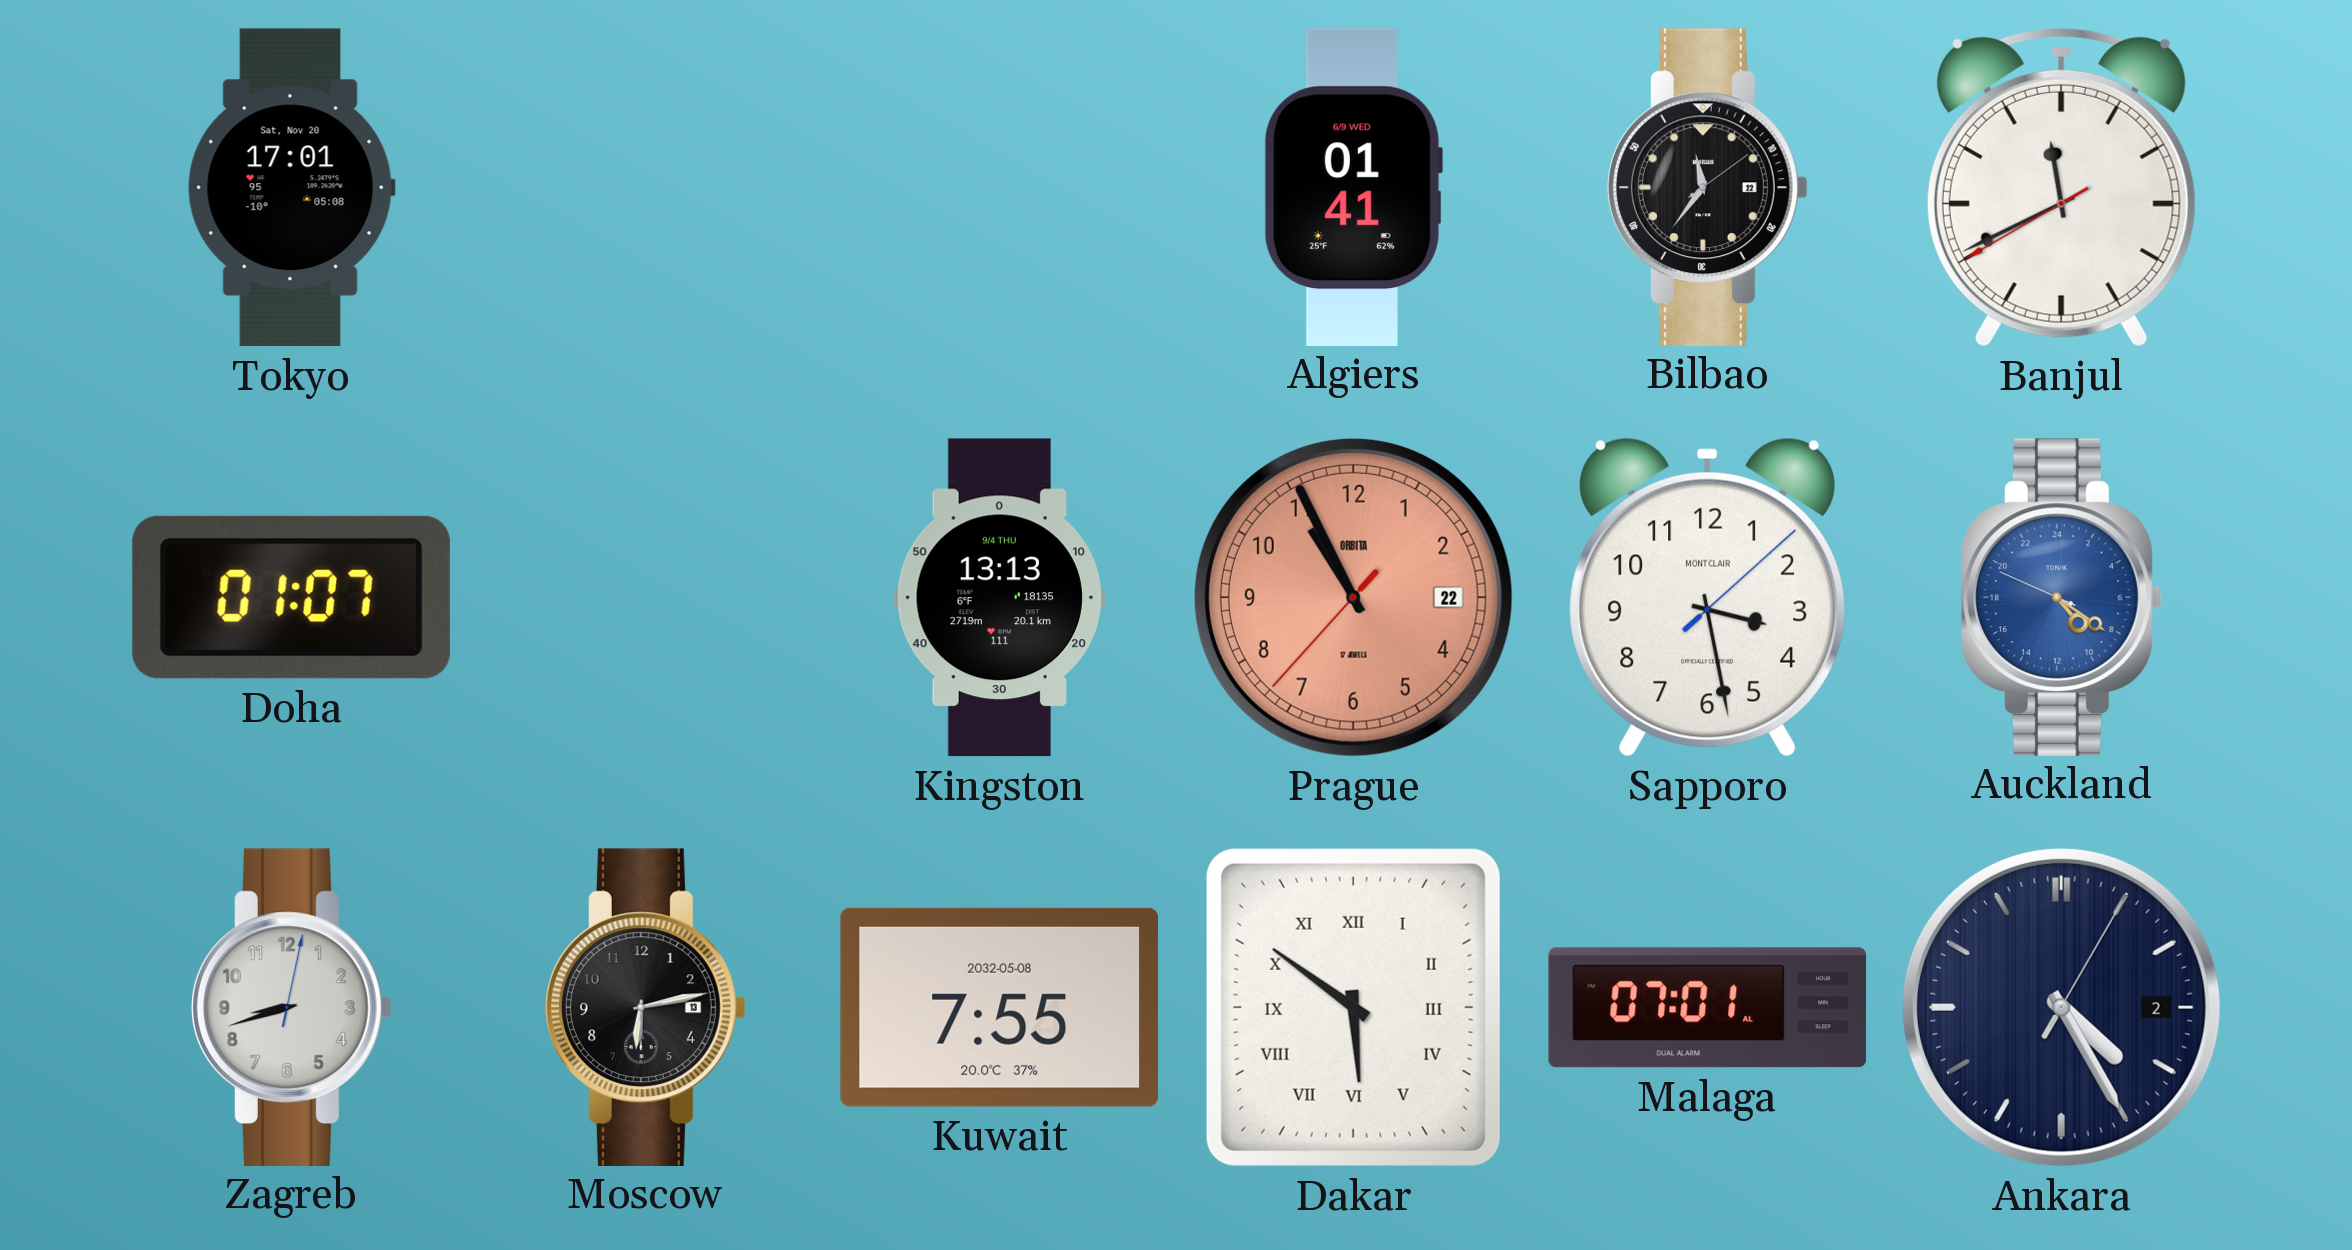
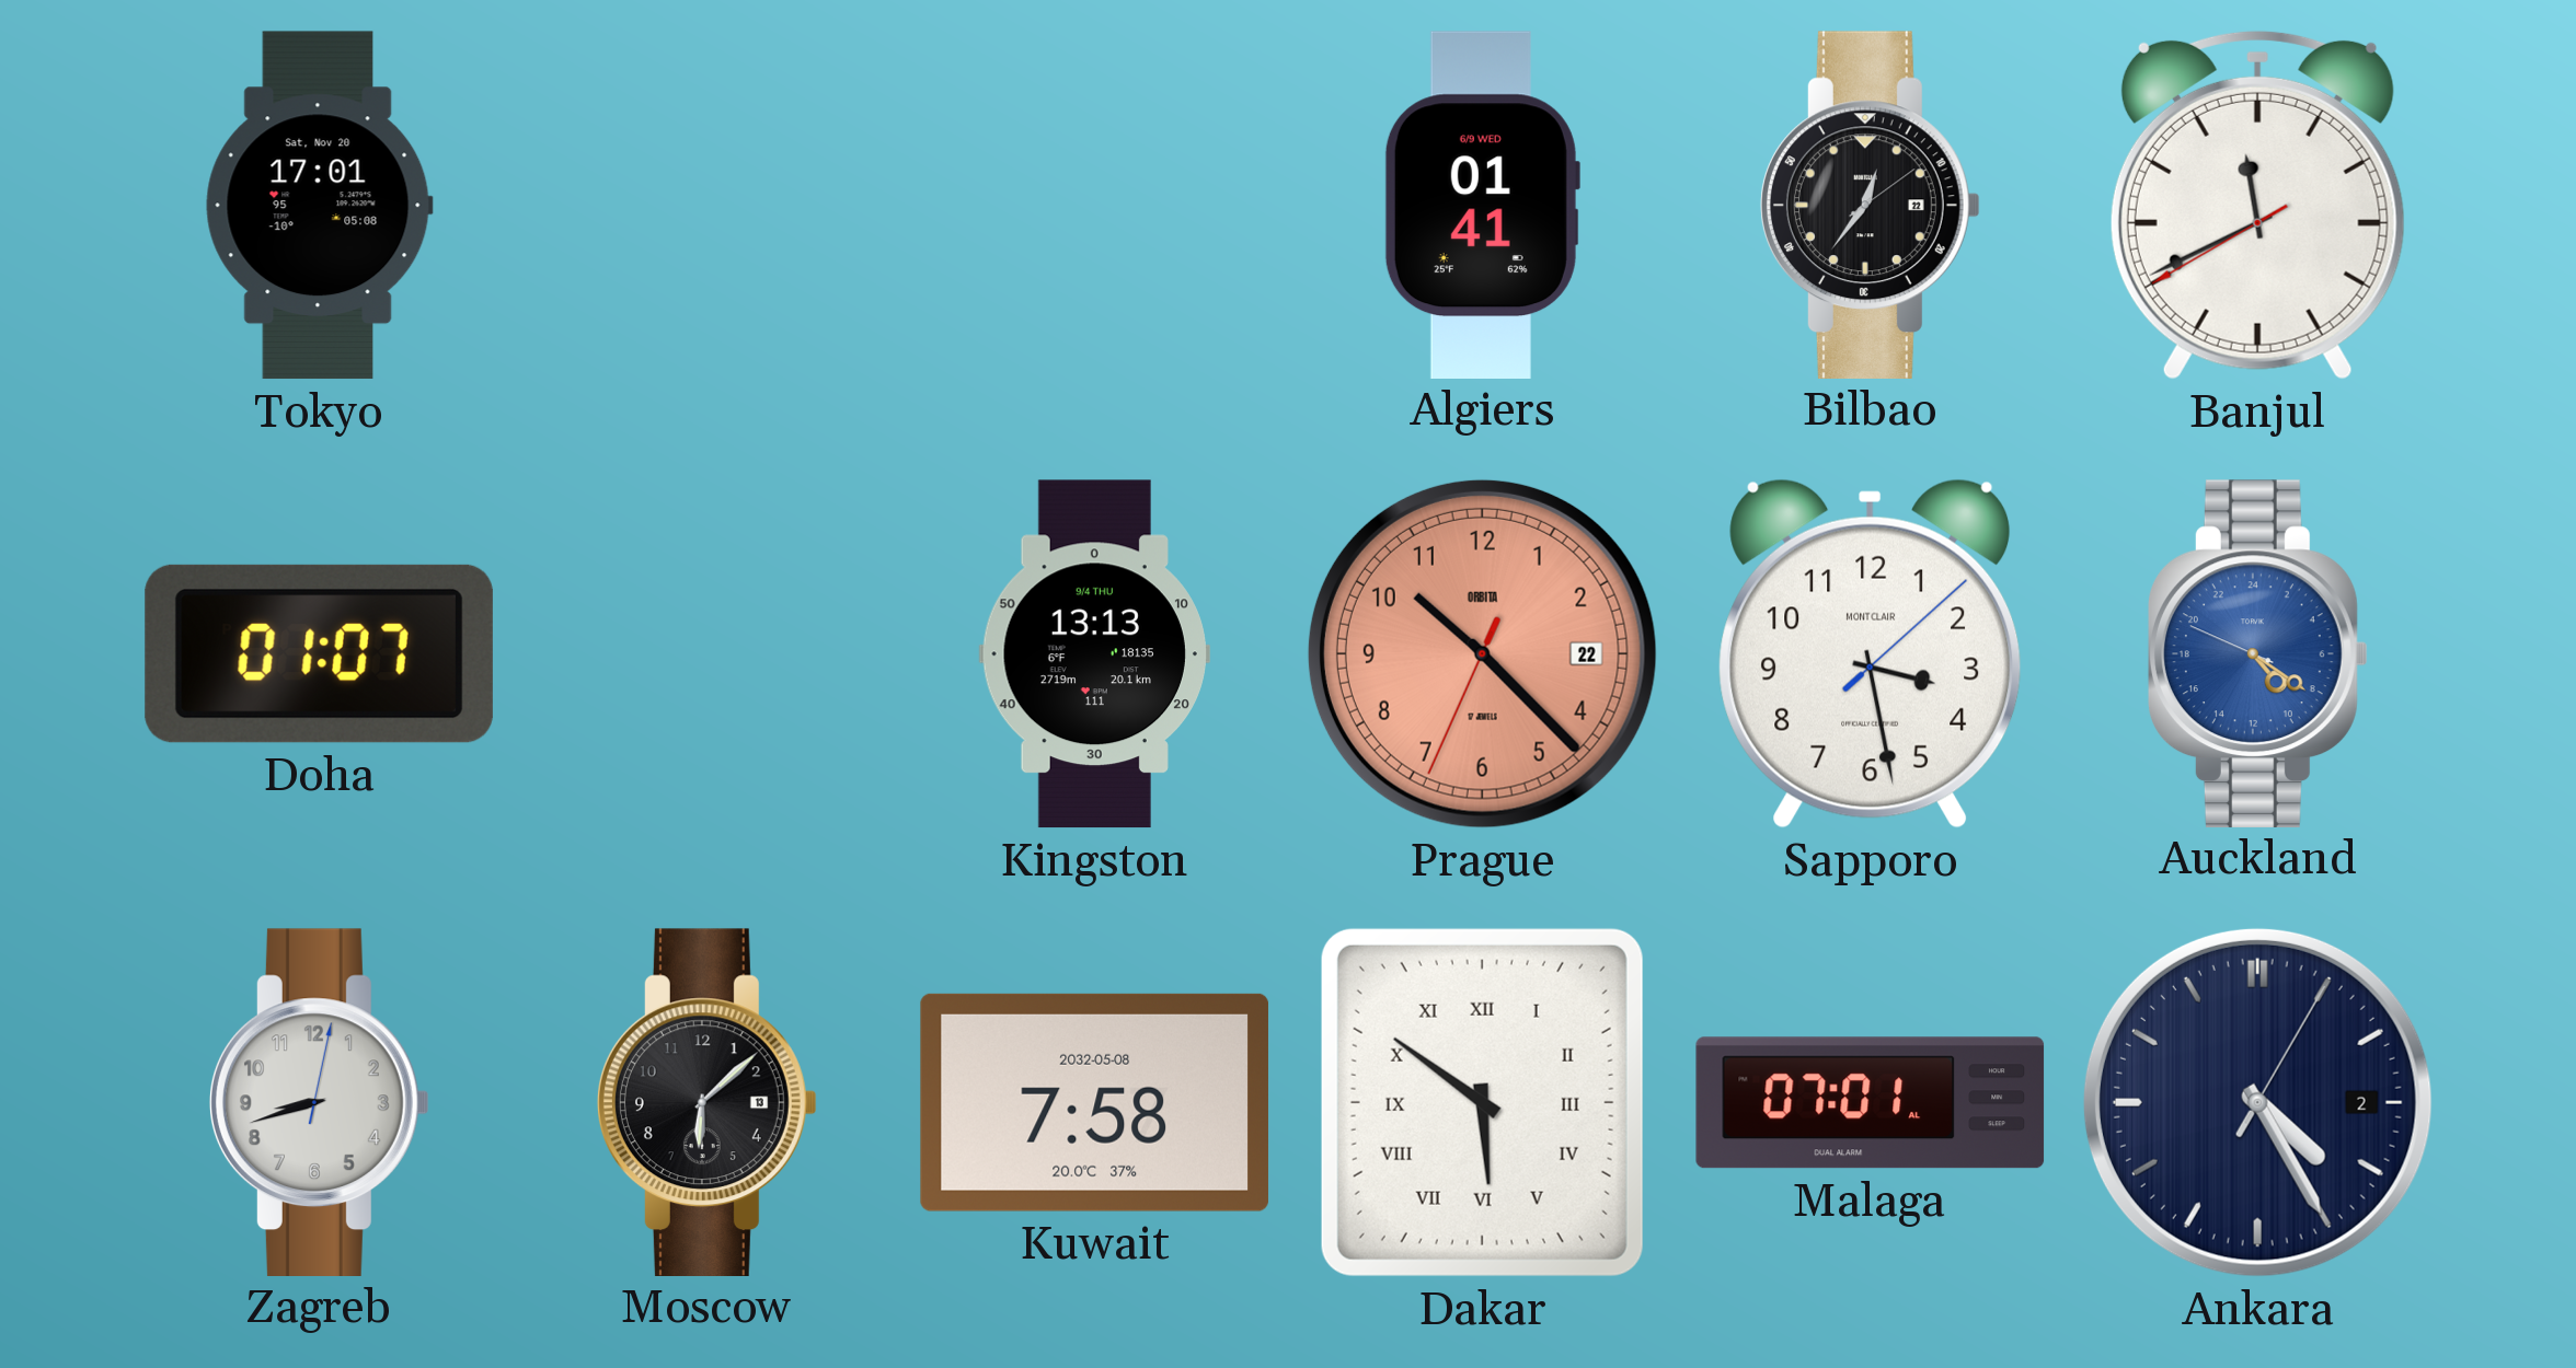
Bilbao: 11:36 -> 12:36
Prague: 10:55 -> 10:22
Moscow: 6:13 -> 6:08
Kuwait: 7:55 -> 7:58
